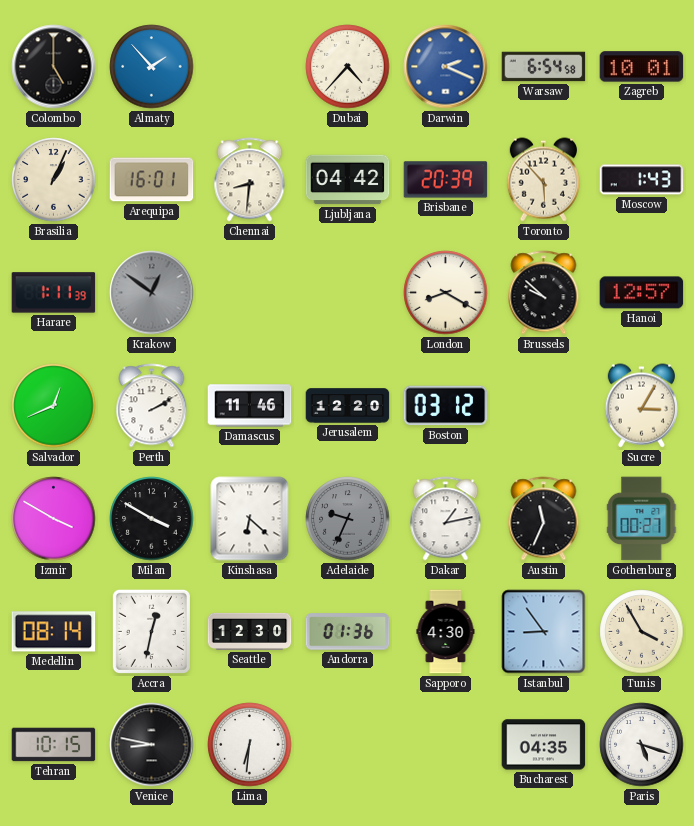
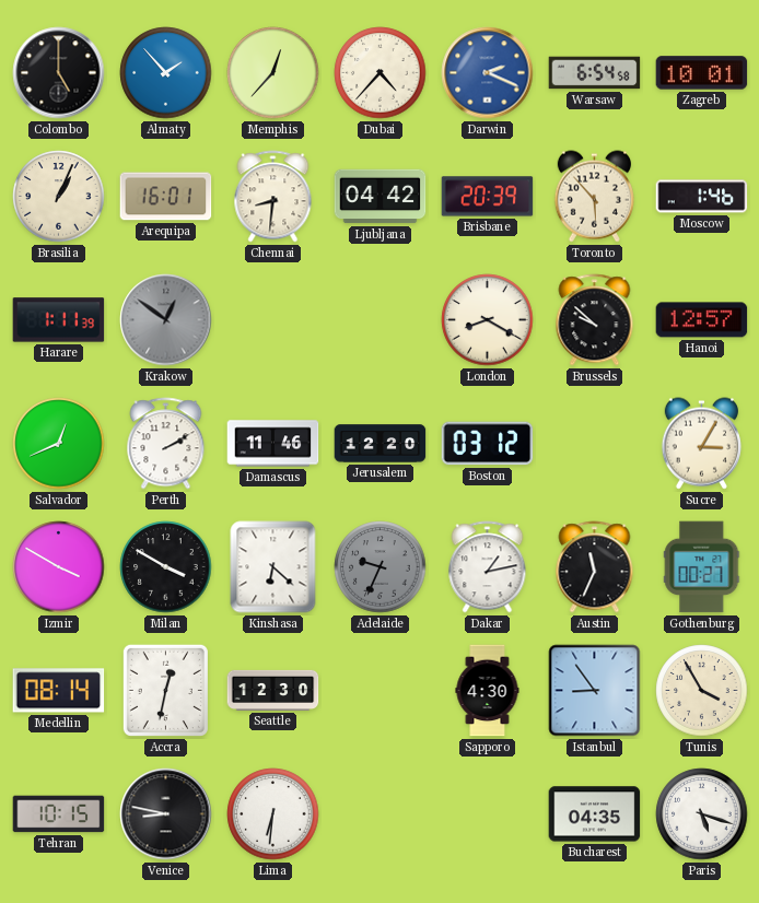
Memphis: none -> 12:37
Moscow: 1:43 -> 1:46
Andorra: 01:36 -> none
